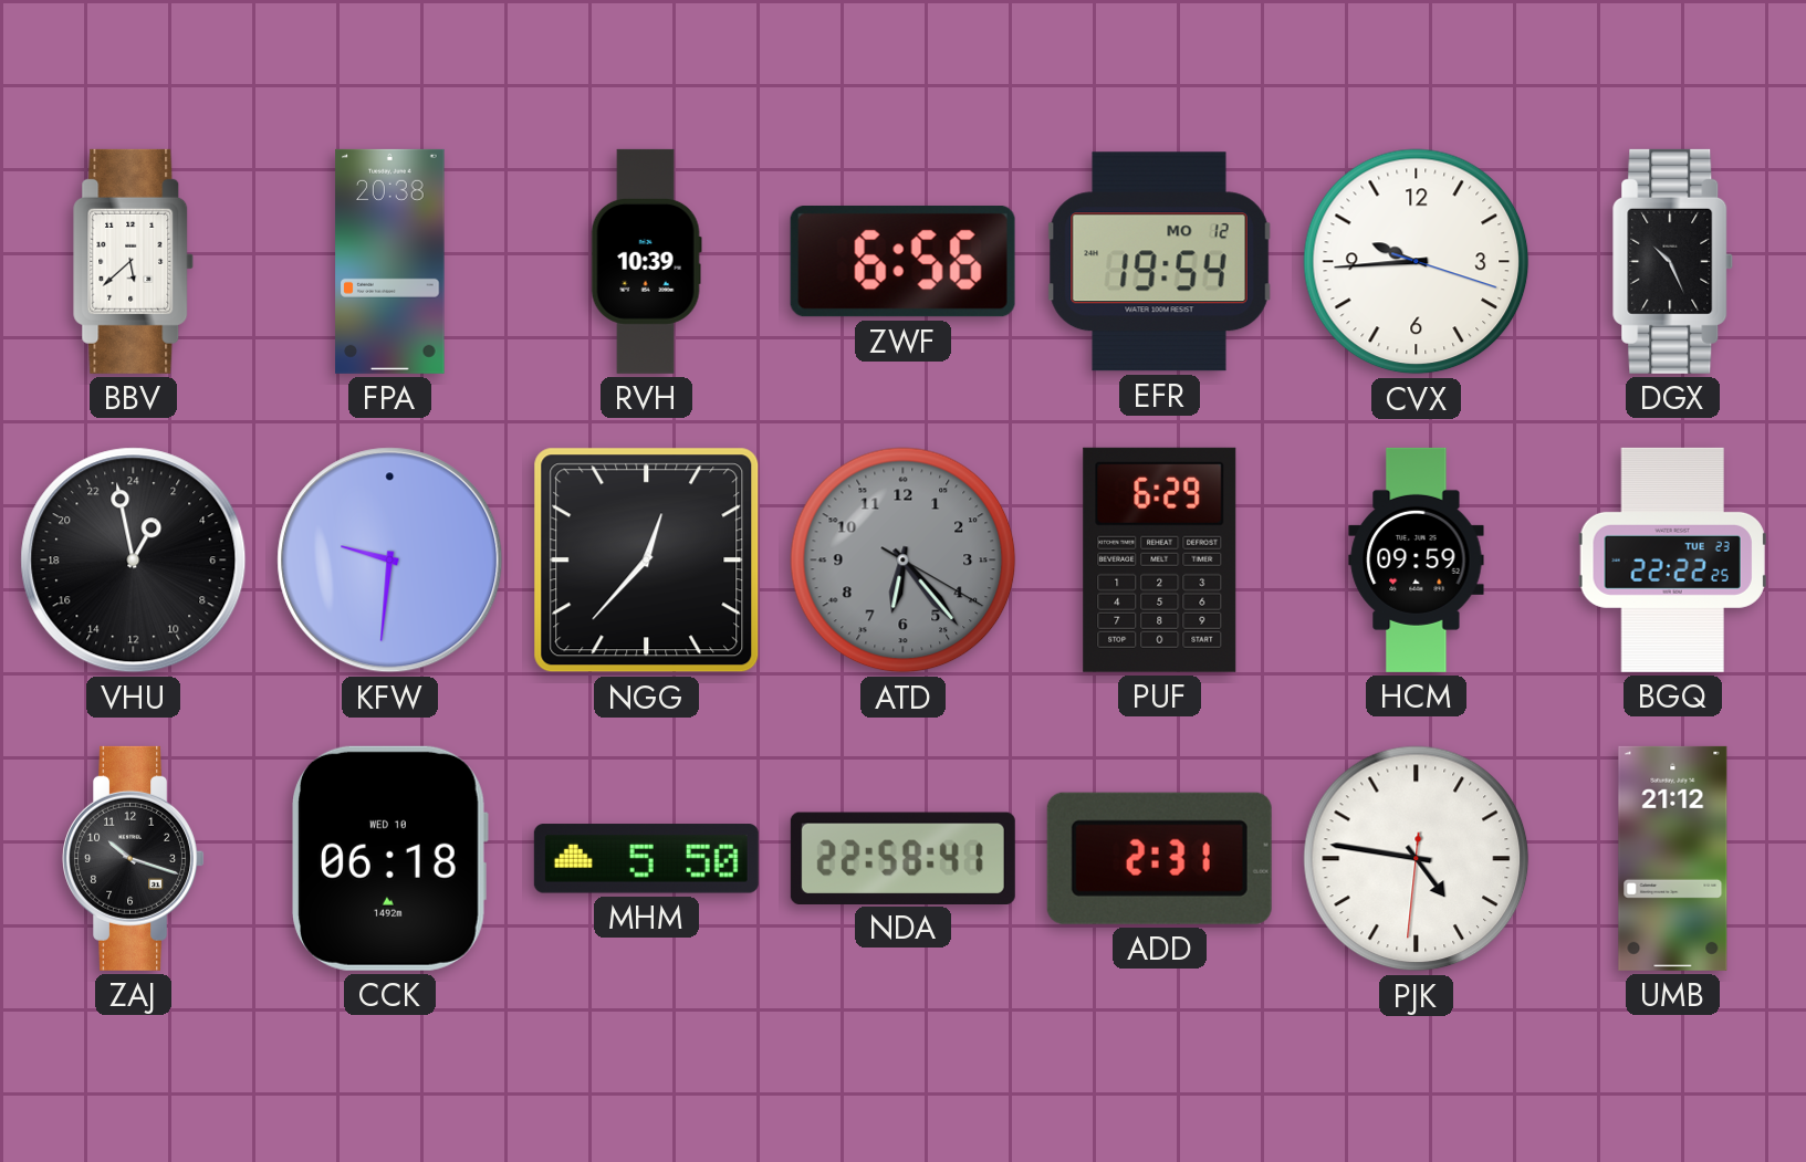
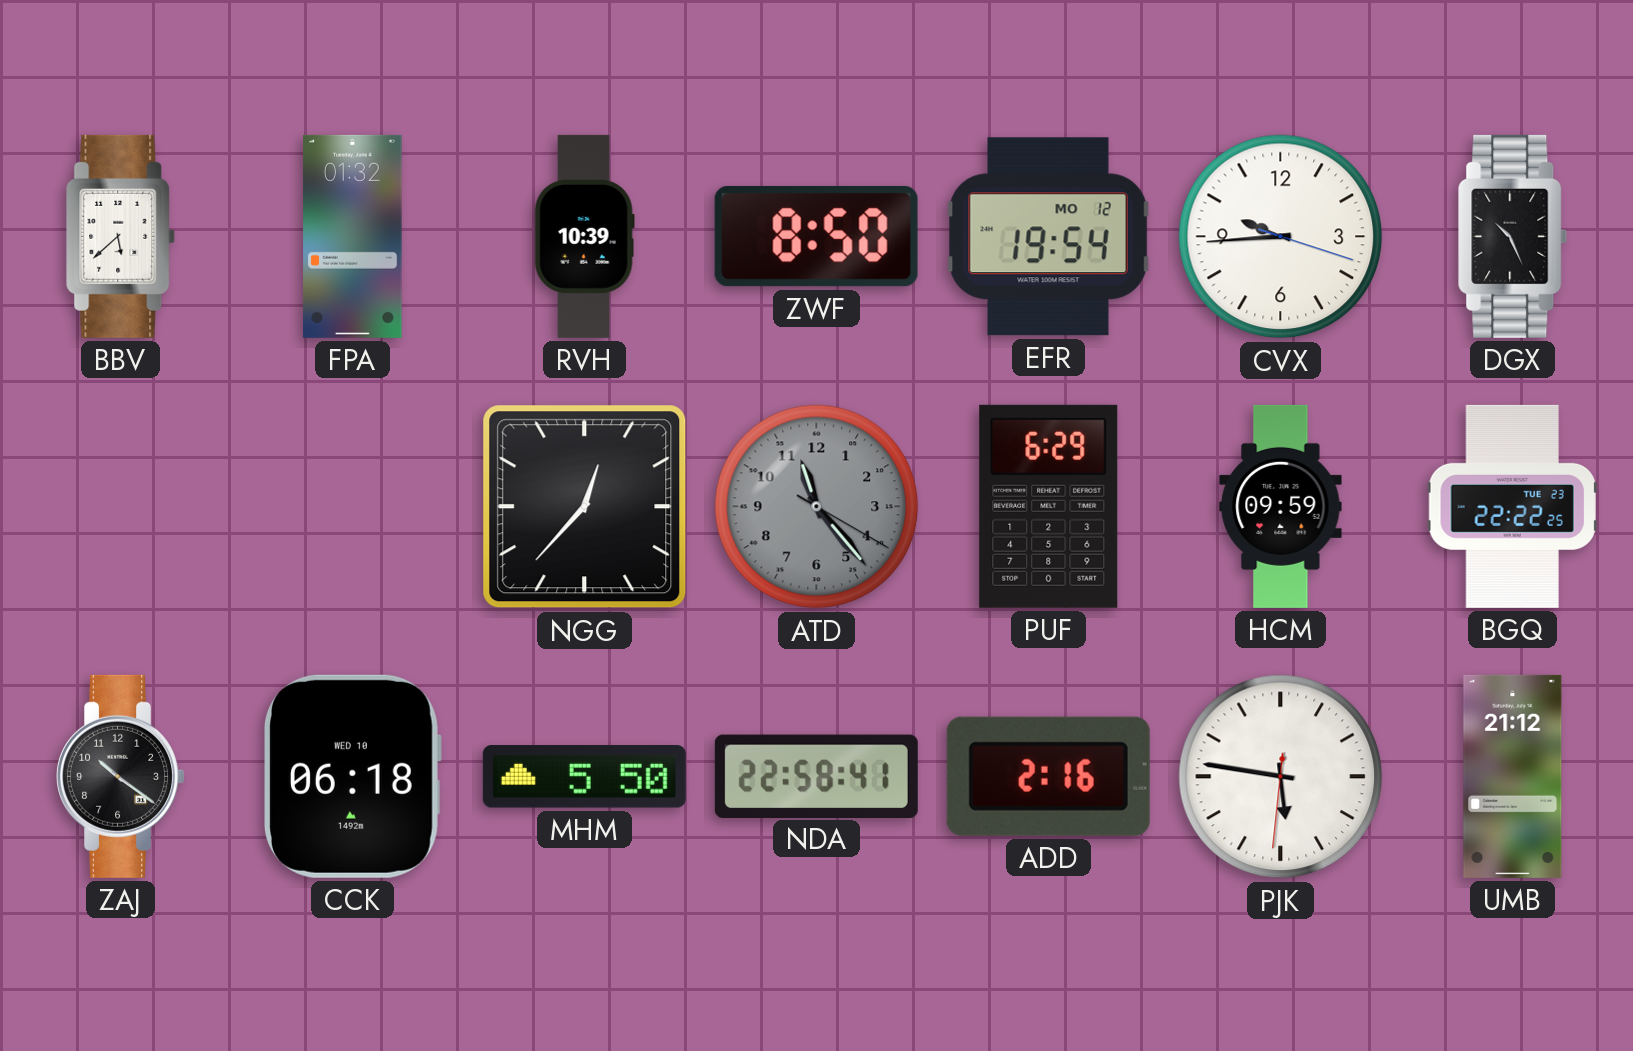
FPA: 20:38 -> 01:32
ZWF: 6:56 -> 8:50
VHU: 1:58 -> none
KFW: 9:31 -> none
ATD: 6:23 -> 11:23
ZAJ: 10:18 -> 10:21
ADD: 2:31 -> 2:16
PJK: 4:46 -> 5:46
